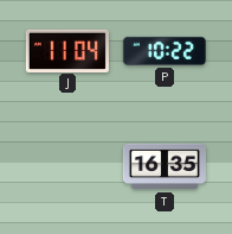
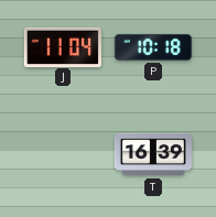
P: 10:22 -> 10:18
T: 16:35 -> 16:39
